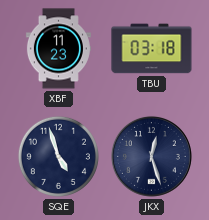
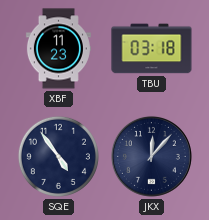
SQE: 4:57 -> 4:54
JKX: 12:27 -> 12:07
